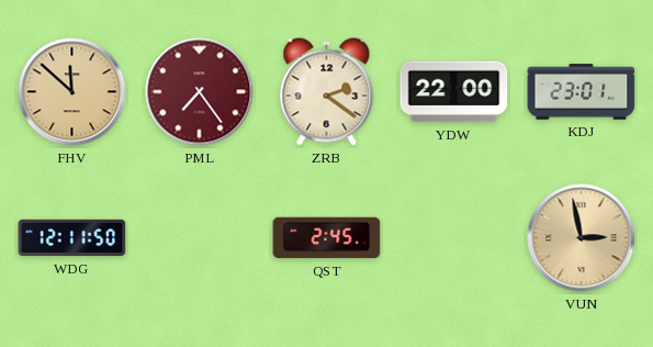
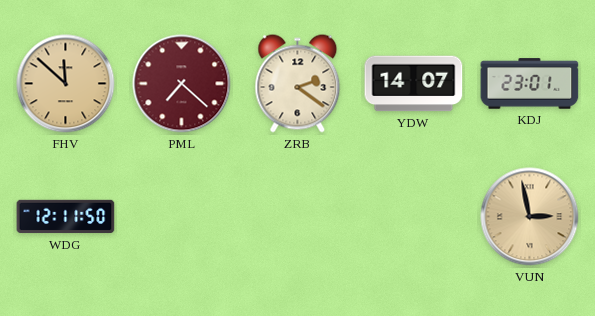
PML: 7:24 -> 7:22
YDW: 22:00 -> 14:07
QST: 2:45 -> none
